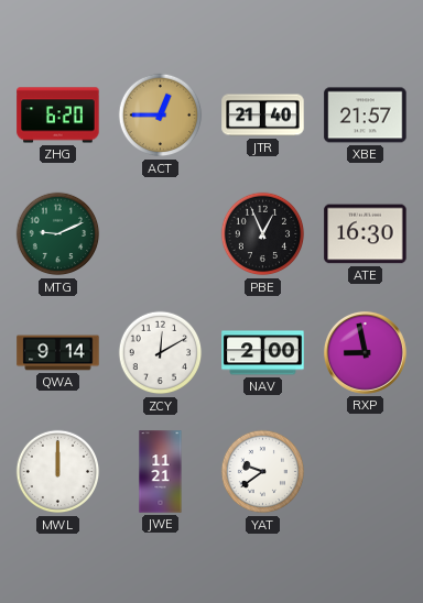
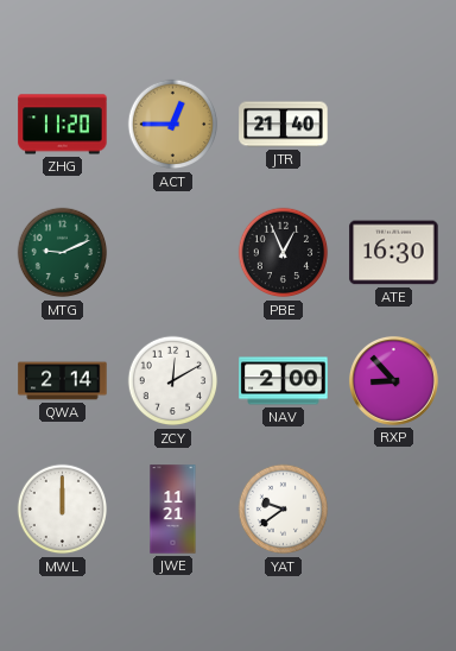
ZHG: 6:20 -> 11:20
XBE: 21:57 -> none
QWA: 9:14 -> 2:14
RXP: 8:58 -> 8:53
